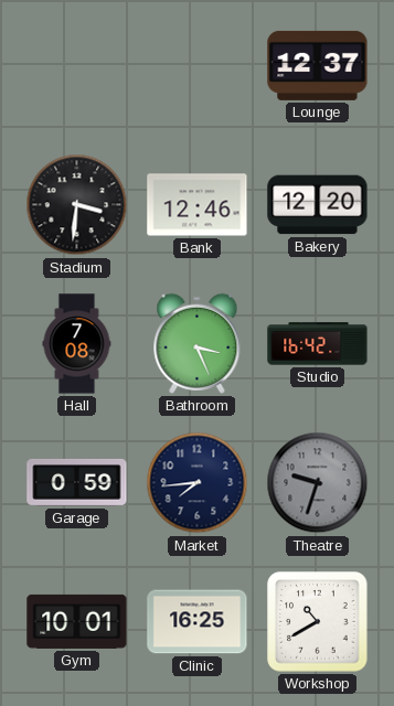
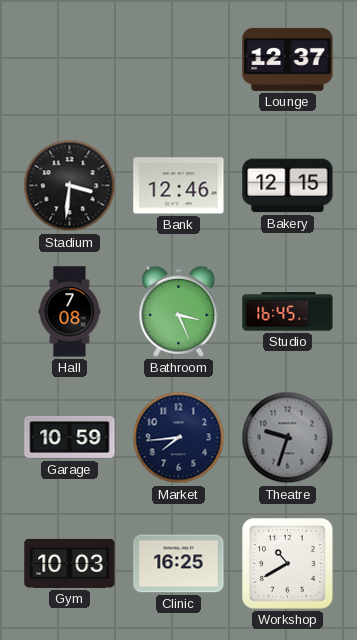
Bakery: 12:20 -> 12:15
Studio: 16:42 -> 16:45
Garage: 0:59 -> 10:59
Gym: 10:01 -> 10:03
